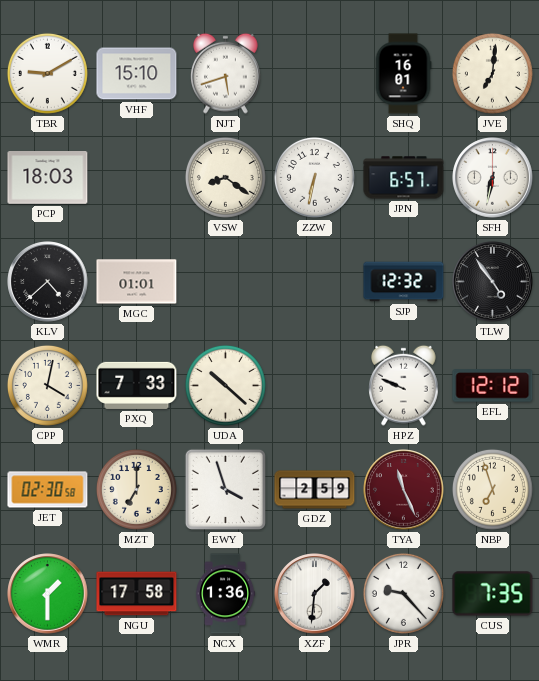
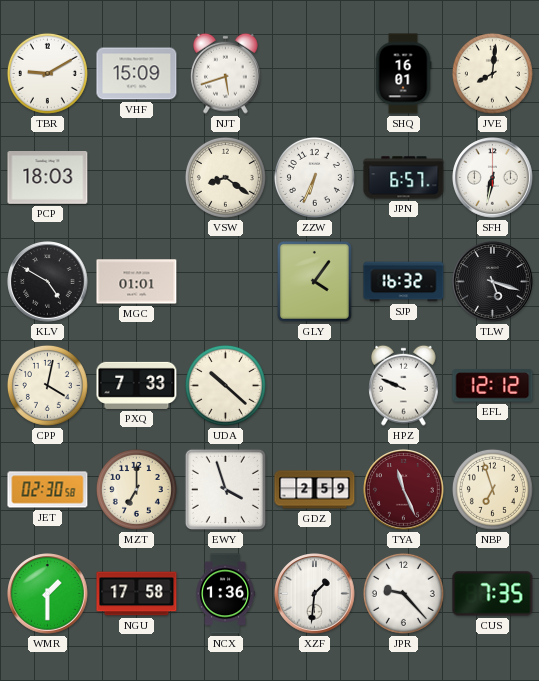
VHF: 15:10 -> 15:09
JVE: 7:01 -> 8:01
ZZW: 6:32 -> 6:34
KLV: 4:38 -> 4:50
GLY: none -> 4:06
SJP: 12:32 -> 16:32
TLW: 4:54 -> 5:18
